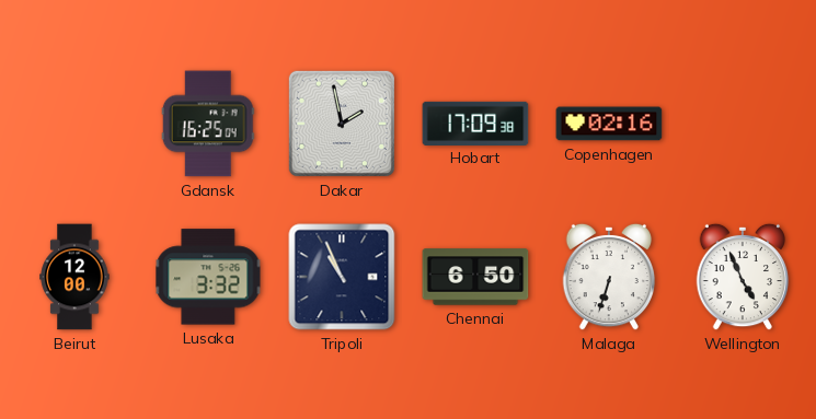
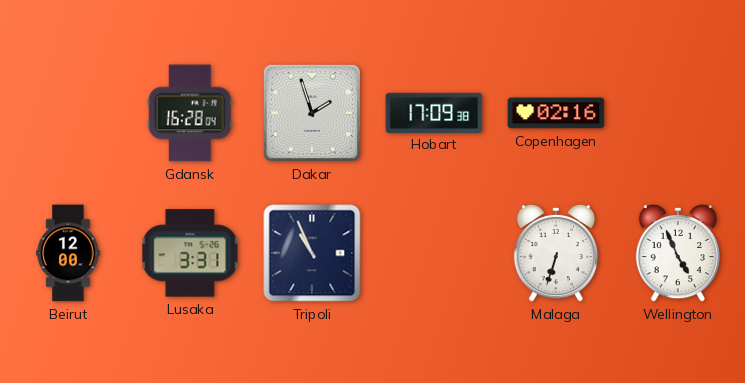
Gdansk: 16:25 -> 16:28
Dakar: 1:58 -> 1:57
Lusaka: 3:32 -> 3:31
Chennai: 6:50 -> none
